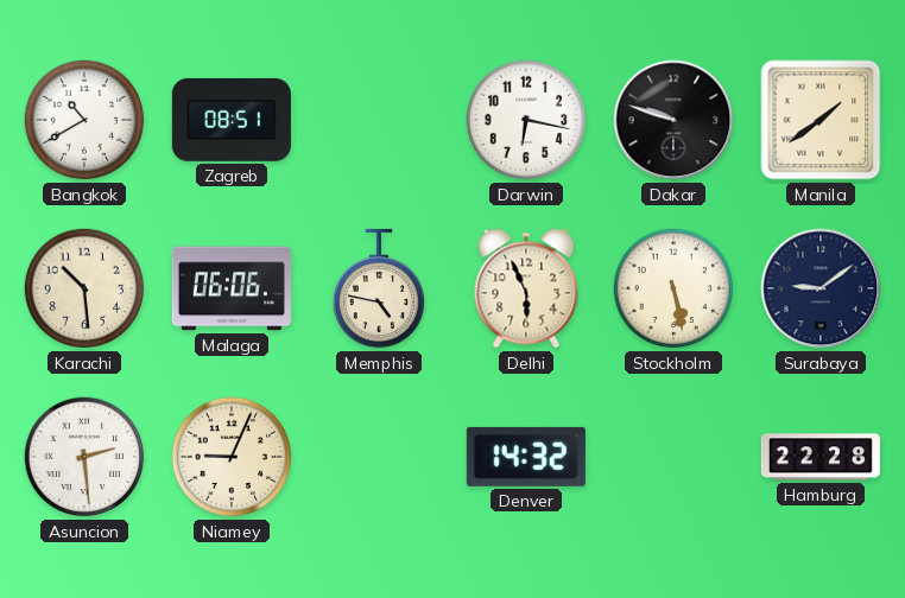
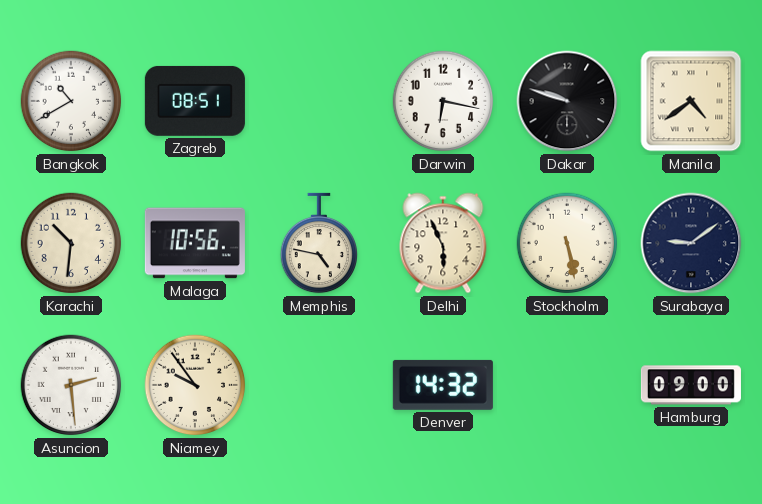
Manila: 1:39 -> 4:39
Karachi: 10:29 -> 10:31
Malaga: 06:06 -> 10:56
Niamey: 9:04 -> 9:54
Hamburg: 22:28 -> 09:00
